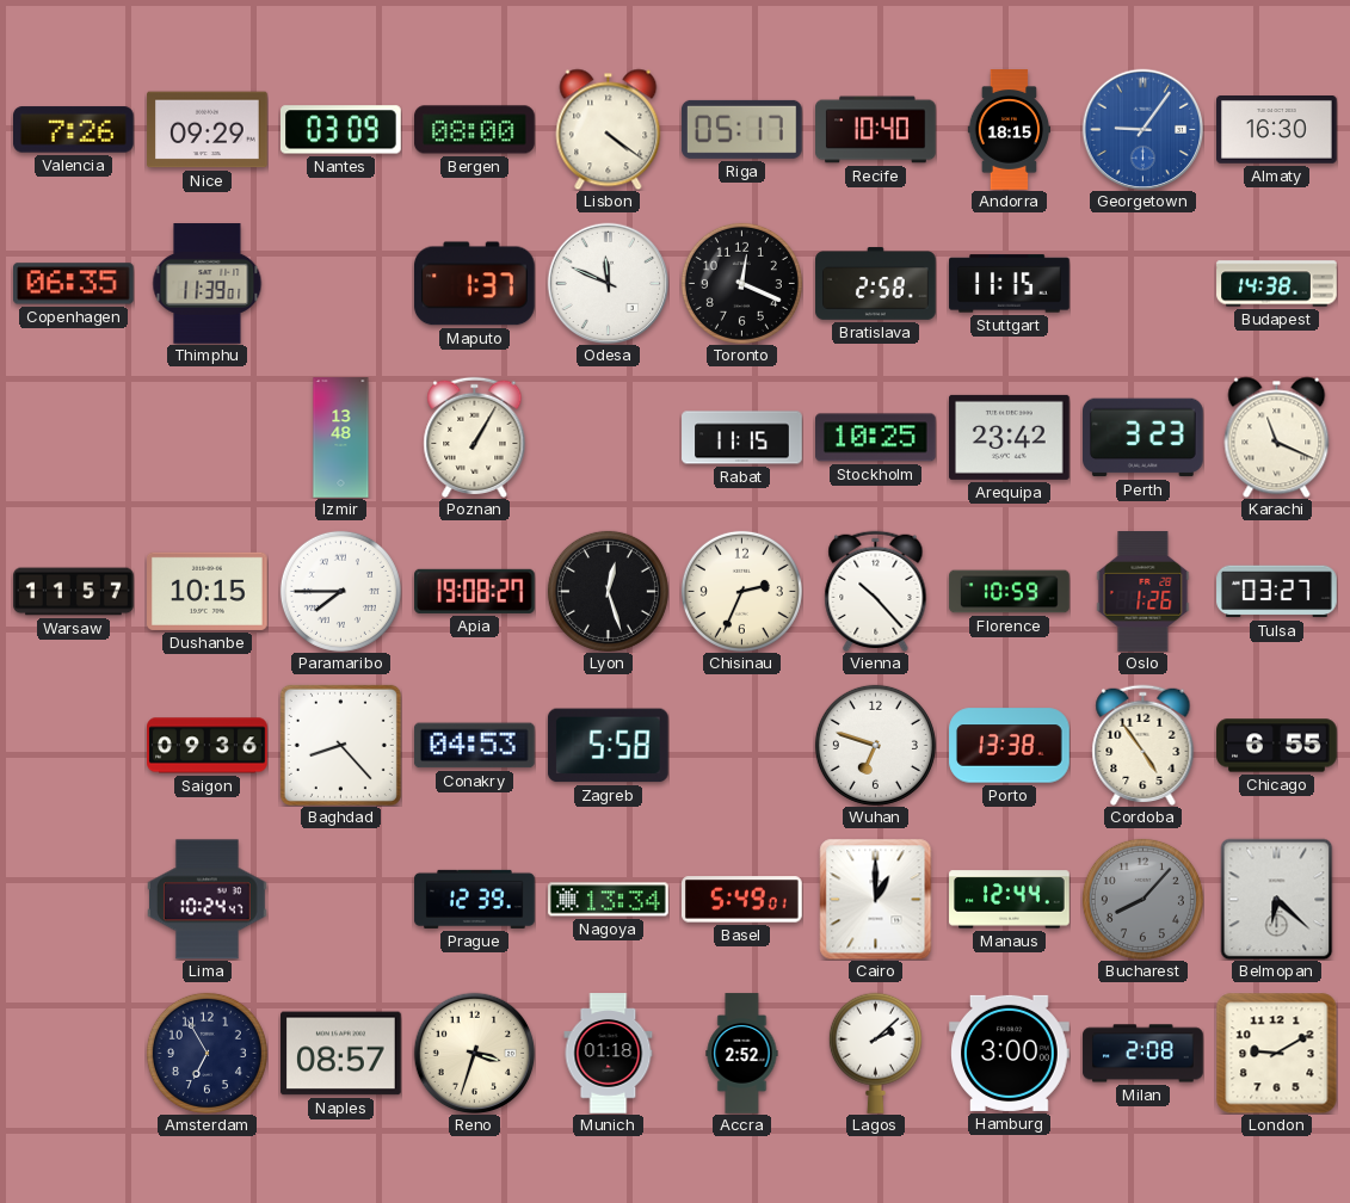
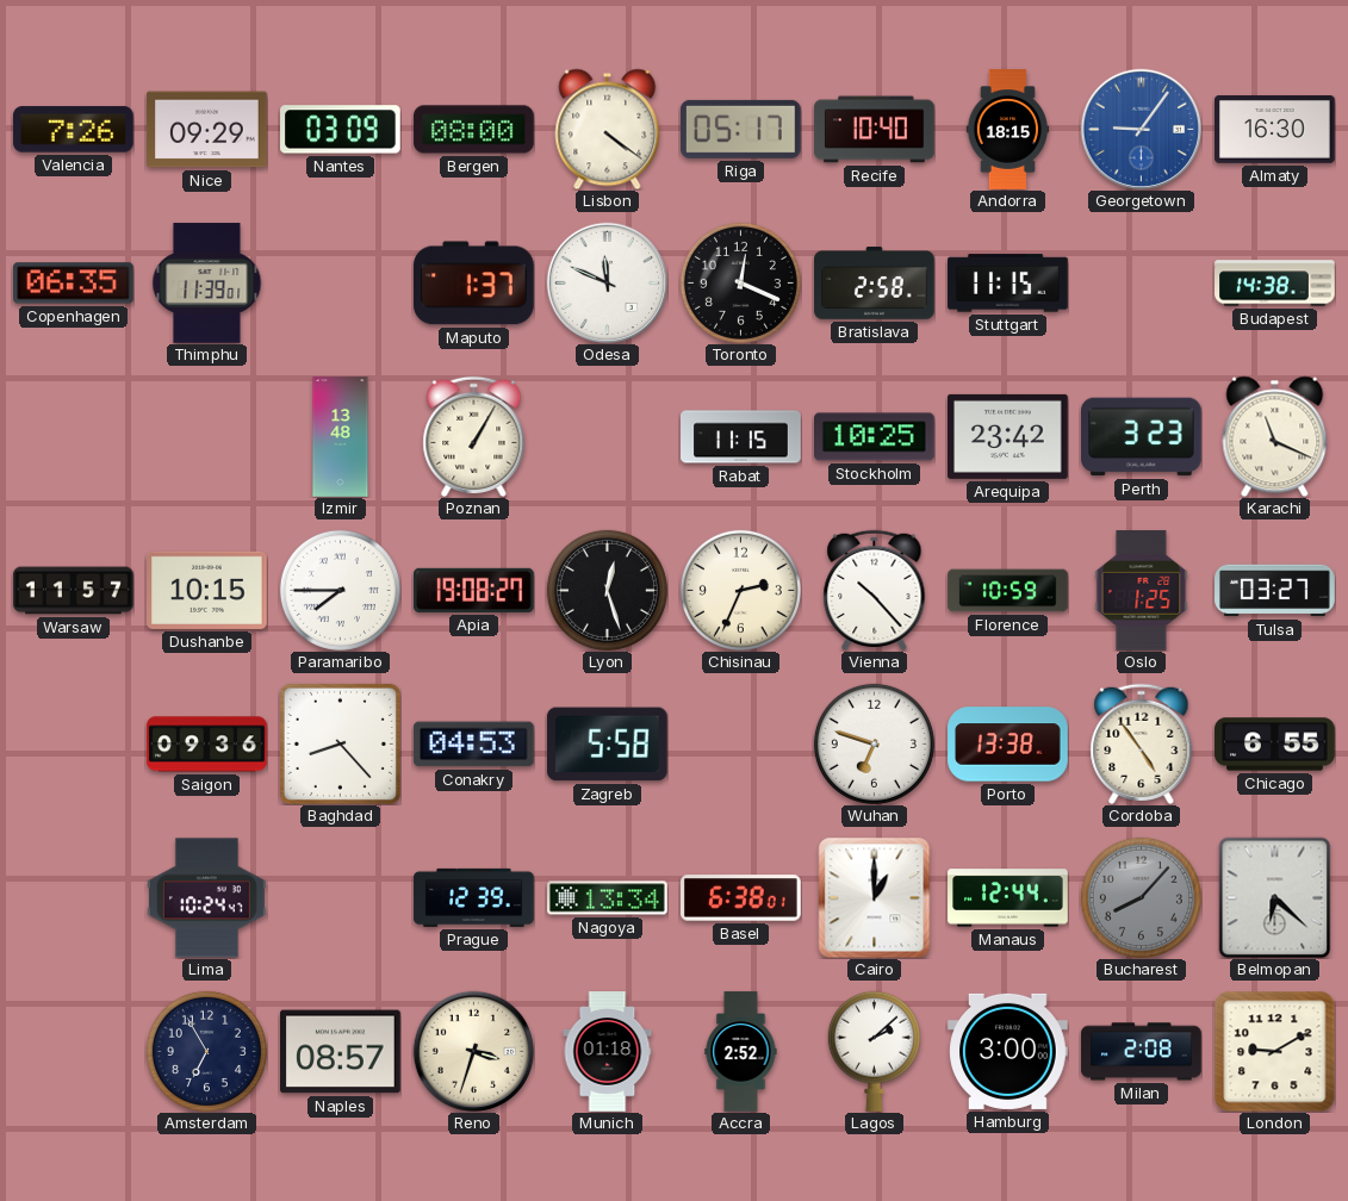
Oslo: 1:26 -> 1:25
Basel: 5:49 -> 6:38
